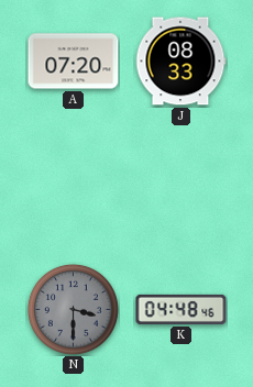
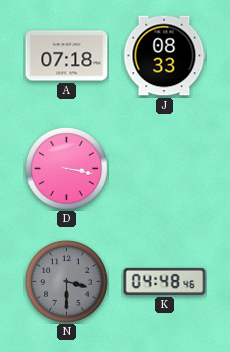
A: 07:20 -> 07:18
D: none -> 3:17
